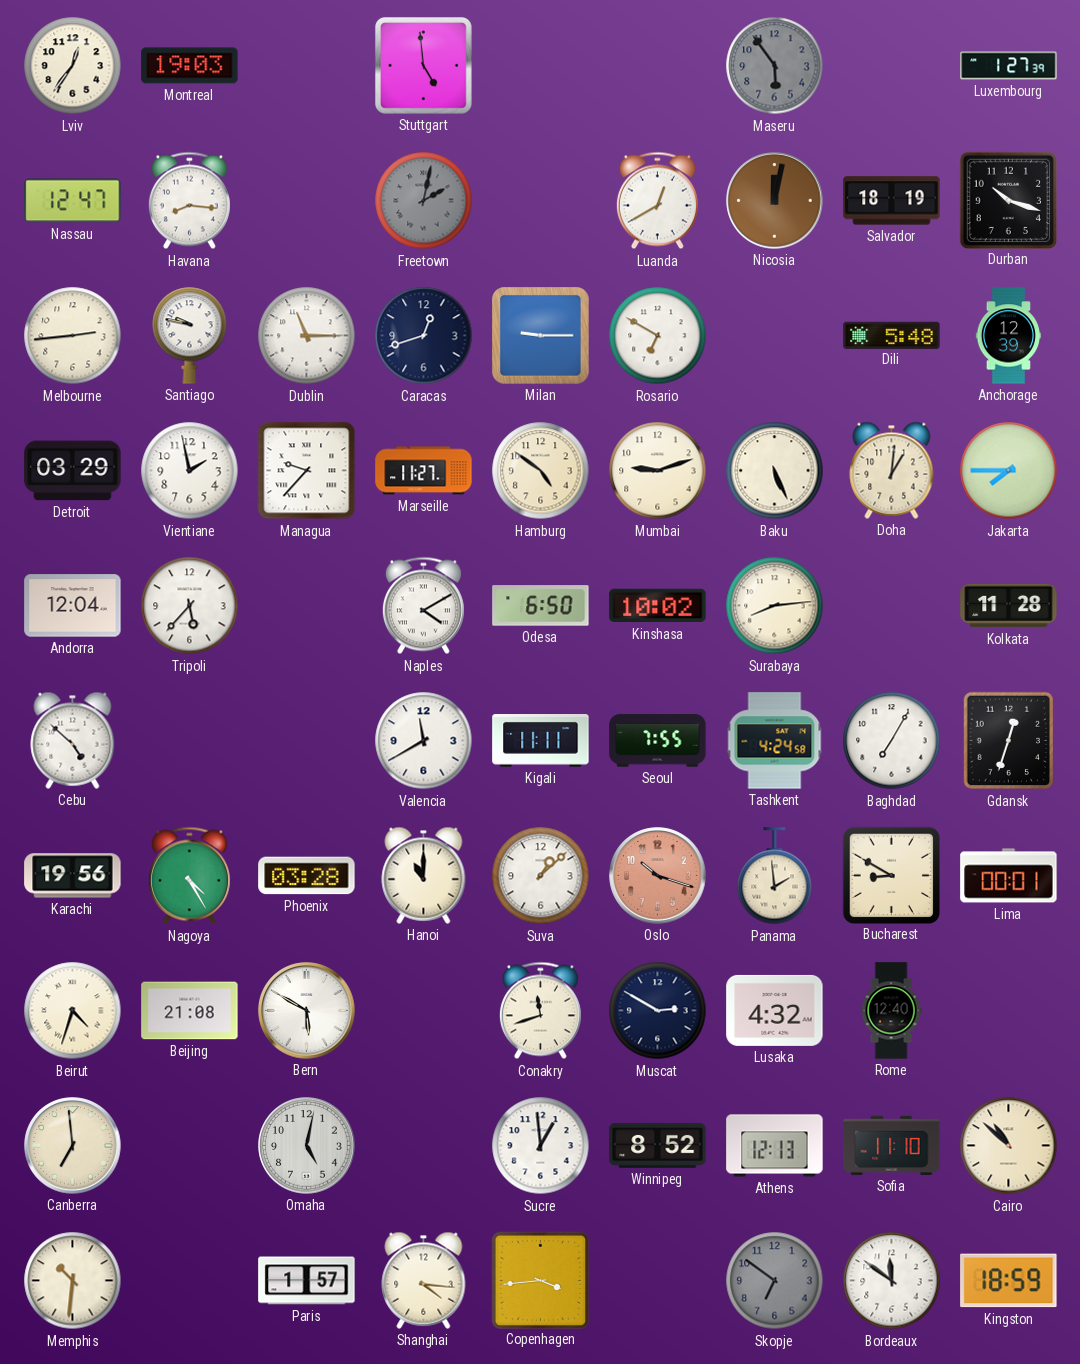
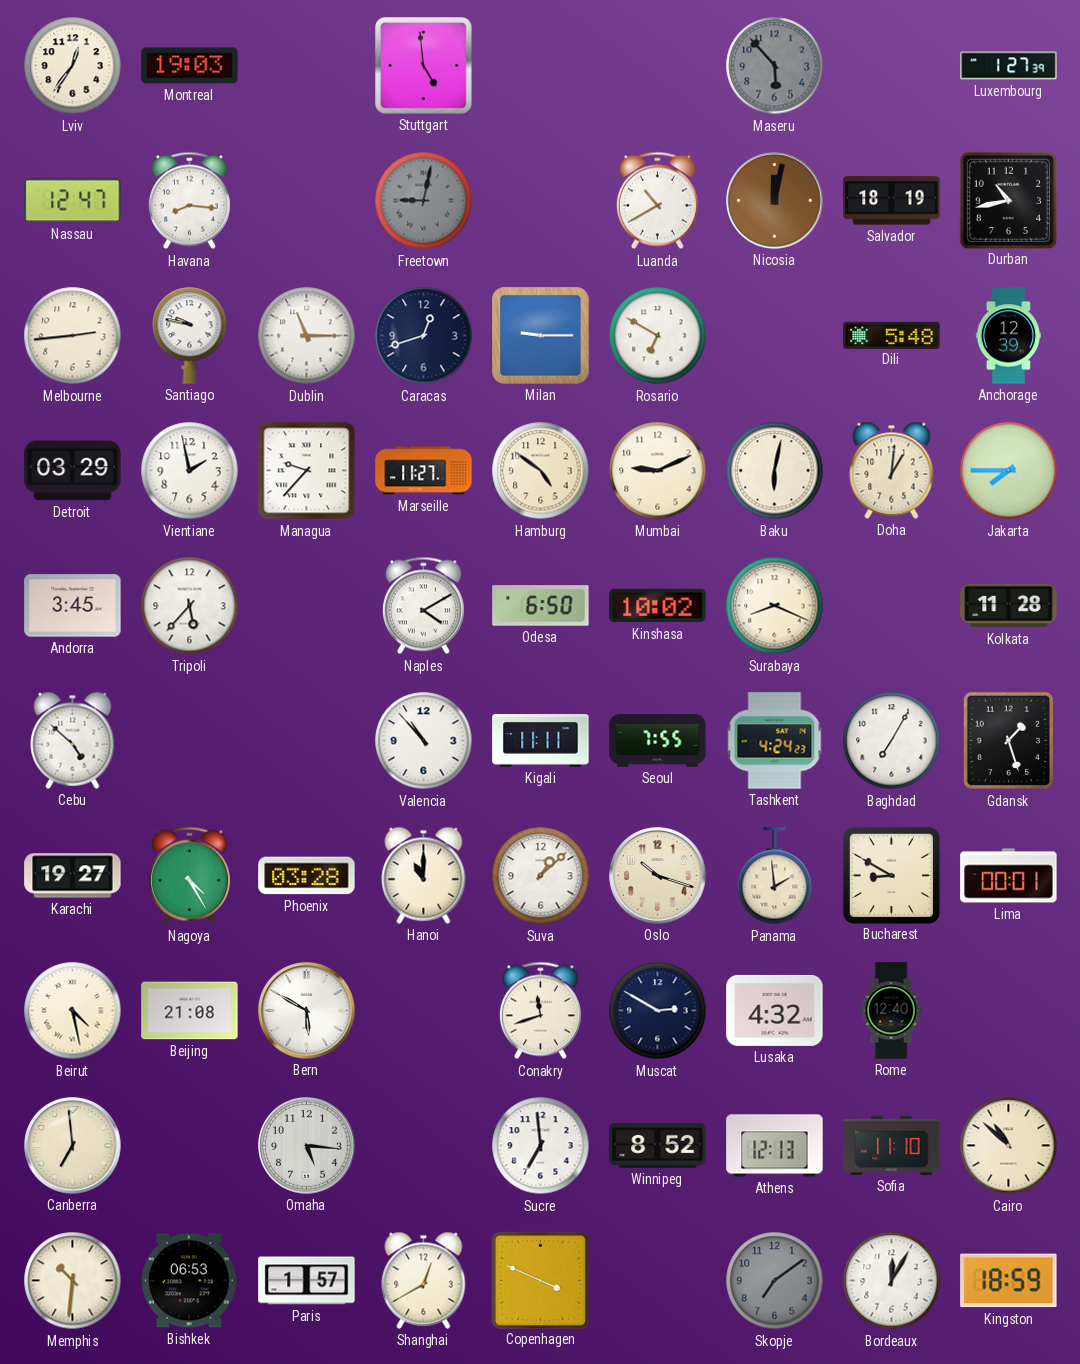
Maseru: 5:54 -> 5:53
Freetown: 2:02 -> 9:02
Luanda: 12:40 -> 10:40
Durban: 10:18 -> 10:43
Mumbai: 9:12 -> 9:11
Baku: 5:26 -> 6:02
Andorra: 12:04 -> 3:45
Surabaya: 8:14 -> 8:19
Valencia: 11:40 -> 10:53
Tashkent: 4:24:58 -> 4:24:23
Gdansk: 12:33 -> 1:27
Karachi: 19:56 -> 19:27
Oslo dial: salmon -> cream
Beirut: 4:33 -> 4:28
Omaha: 5:02 -> 5:16
Sucre: 12:59 -> 6:59
Bishkek: none -> 06:53
Shanghai: 4:16 -> 12:40
Copenhagen: 3:44 -> 3:49
Skopje: 6:51 -> 7:09
Bordeaux: 11:51 -> 12:05
